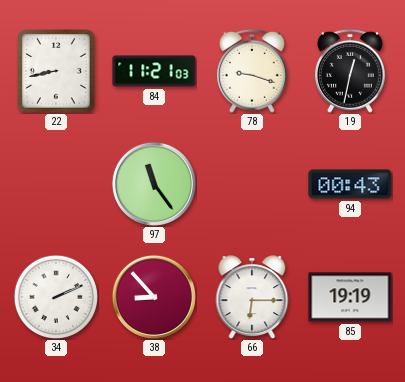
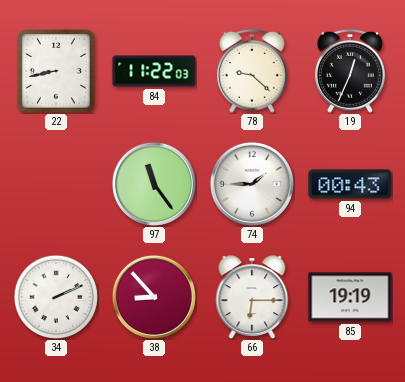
84: 11:21 -> 11:22
78: 9:18 -> 9:22
19: 12:32 -> 12:34
74: none -> 1:45
